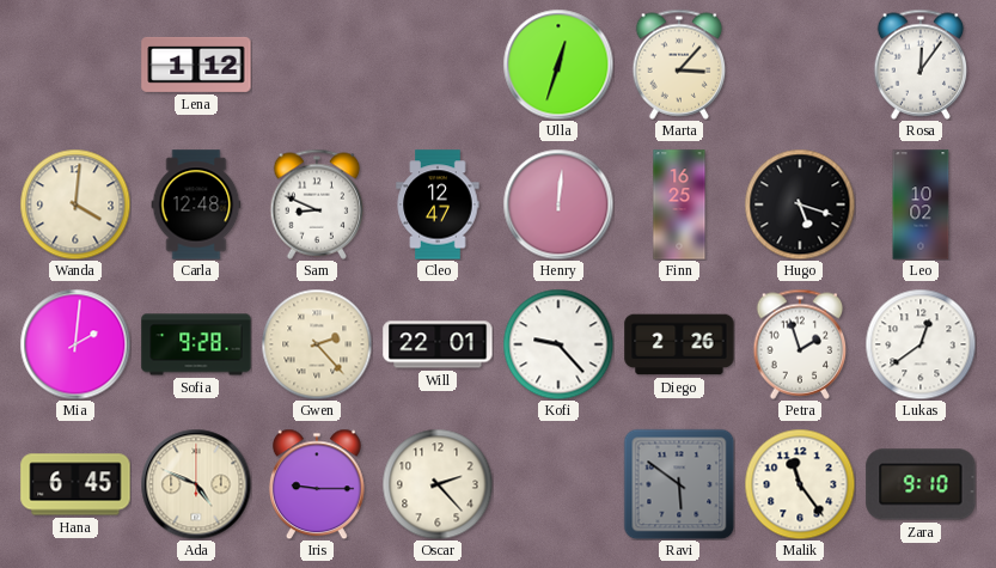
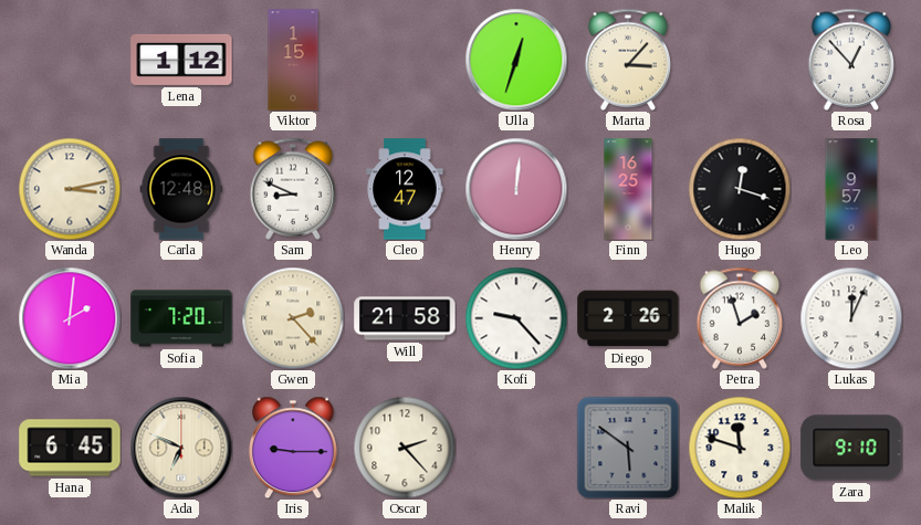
Viktor: none -> 1:15
Rosa: 12:06 -> 12:53
Wanda: 4:01 -> 3:13
Hugo: 5:18 -> 12:18
Leo: 10:02 -> 9:57
Sofia: 9:28 -> 7:20
Will: 22:01 -> 21:58
Lukas: 12:39 -> 12:04
Ada: 4:49 -> 6:49
Malik: 11:24 -> 11:48
